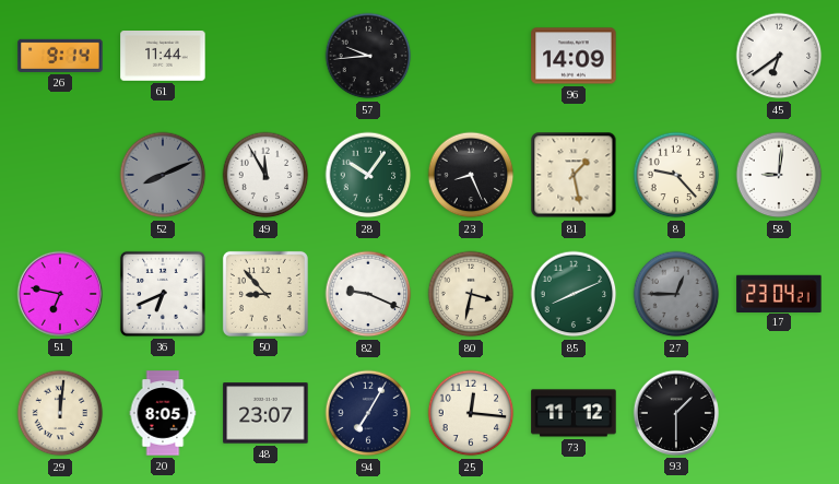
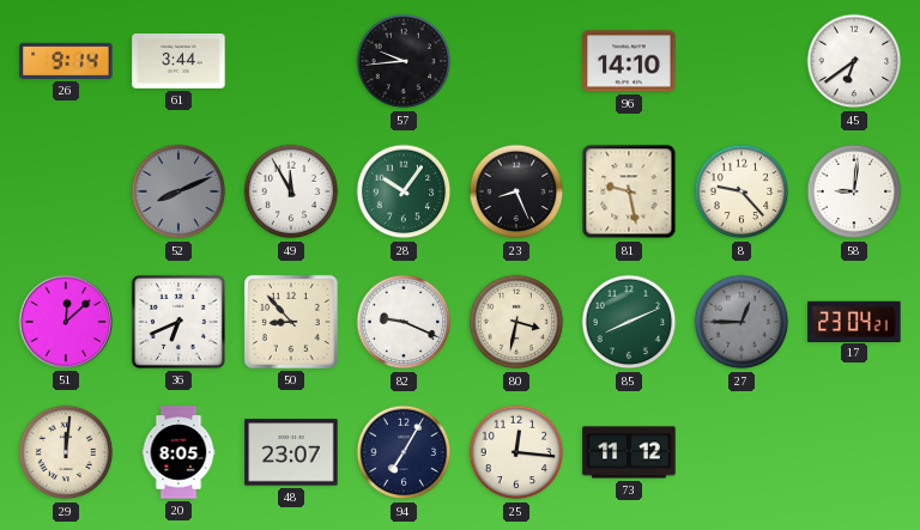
61: 11:44 -> 3:44
96: 14:09 -> 14:10
81: 1:28 -> 9:28
51: 6:47 -> 12:08
93: 1:30 -> none
